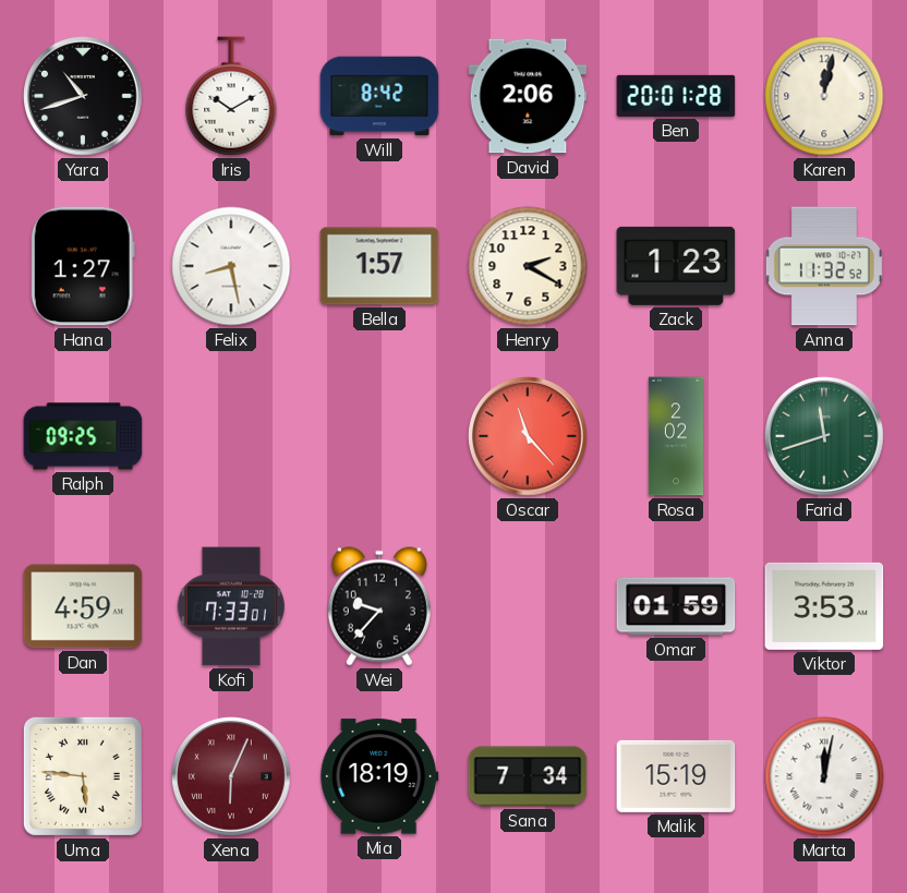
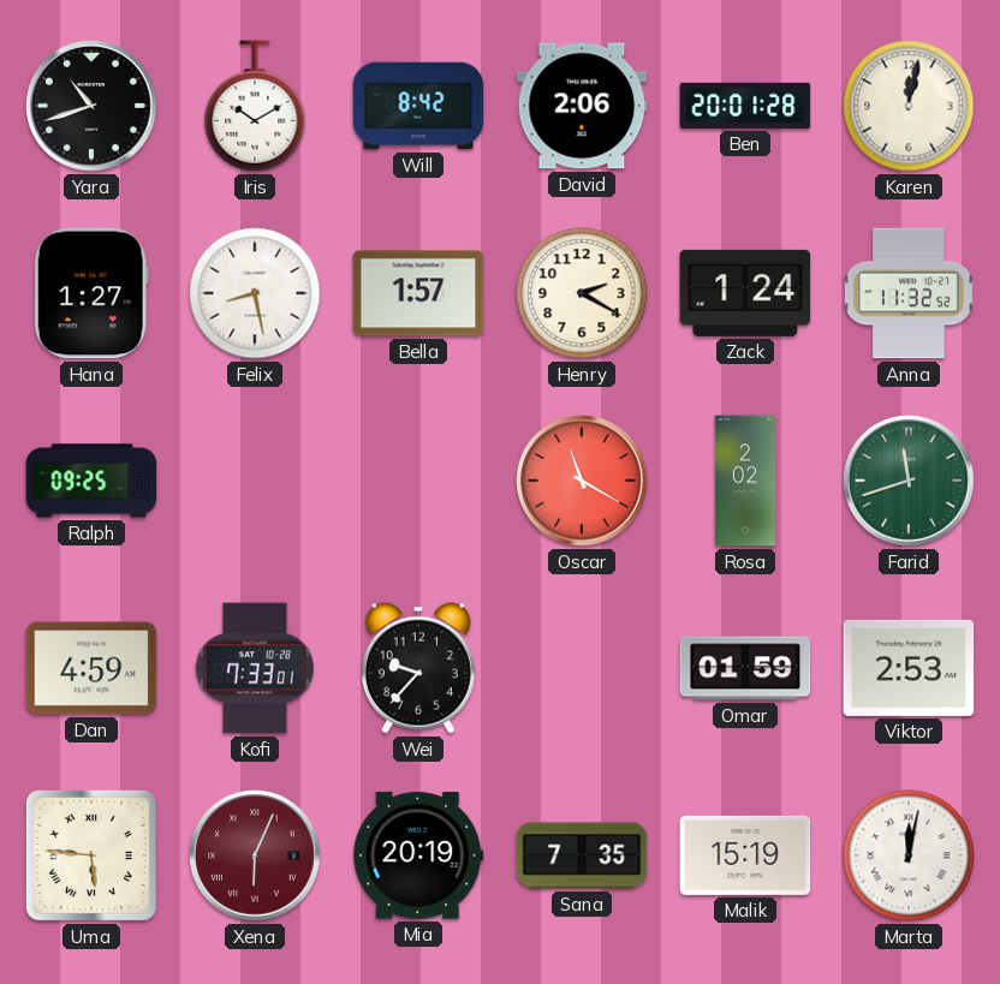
Zack: 1:23 -> 1:24
Oscar: 11:23 -> 11:20
Viktor: 3:53 -> 2:53
Mia: 18:19 -> 20:19
Sana: 7:34 -> 7:35
